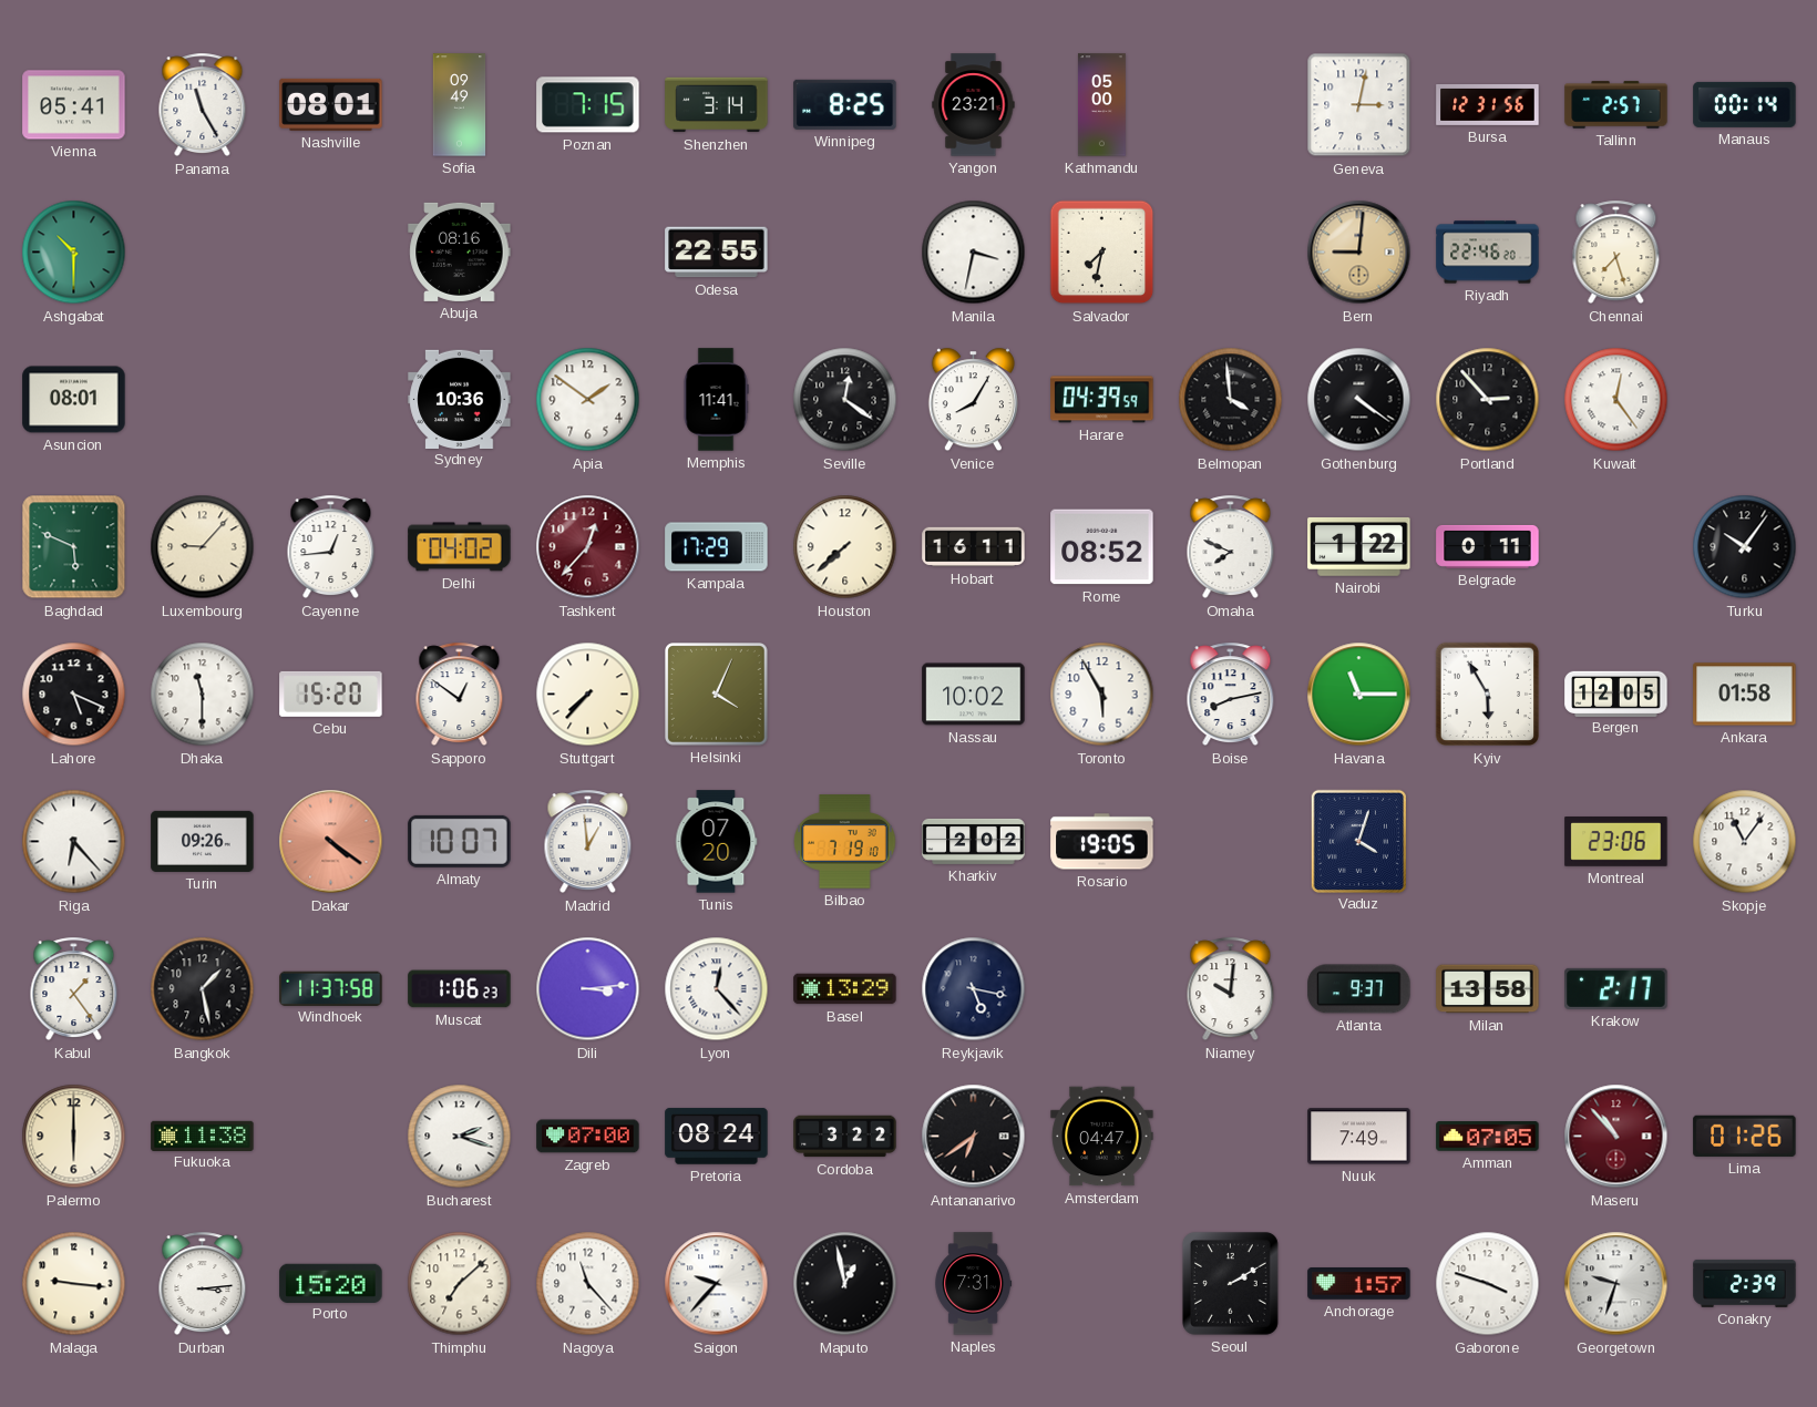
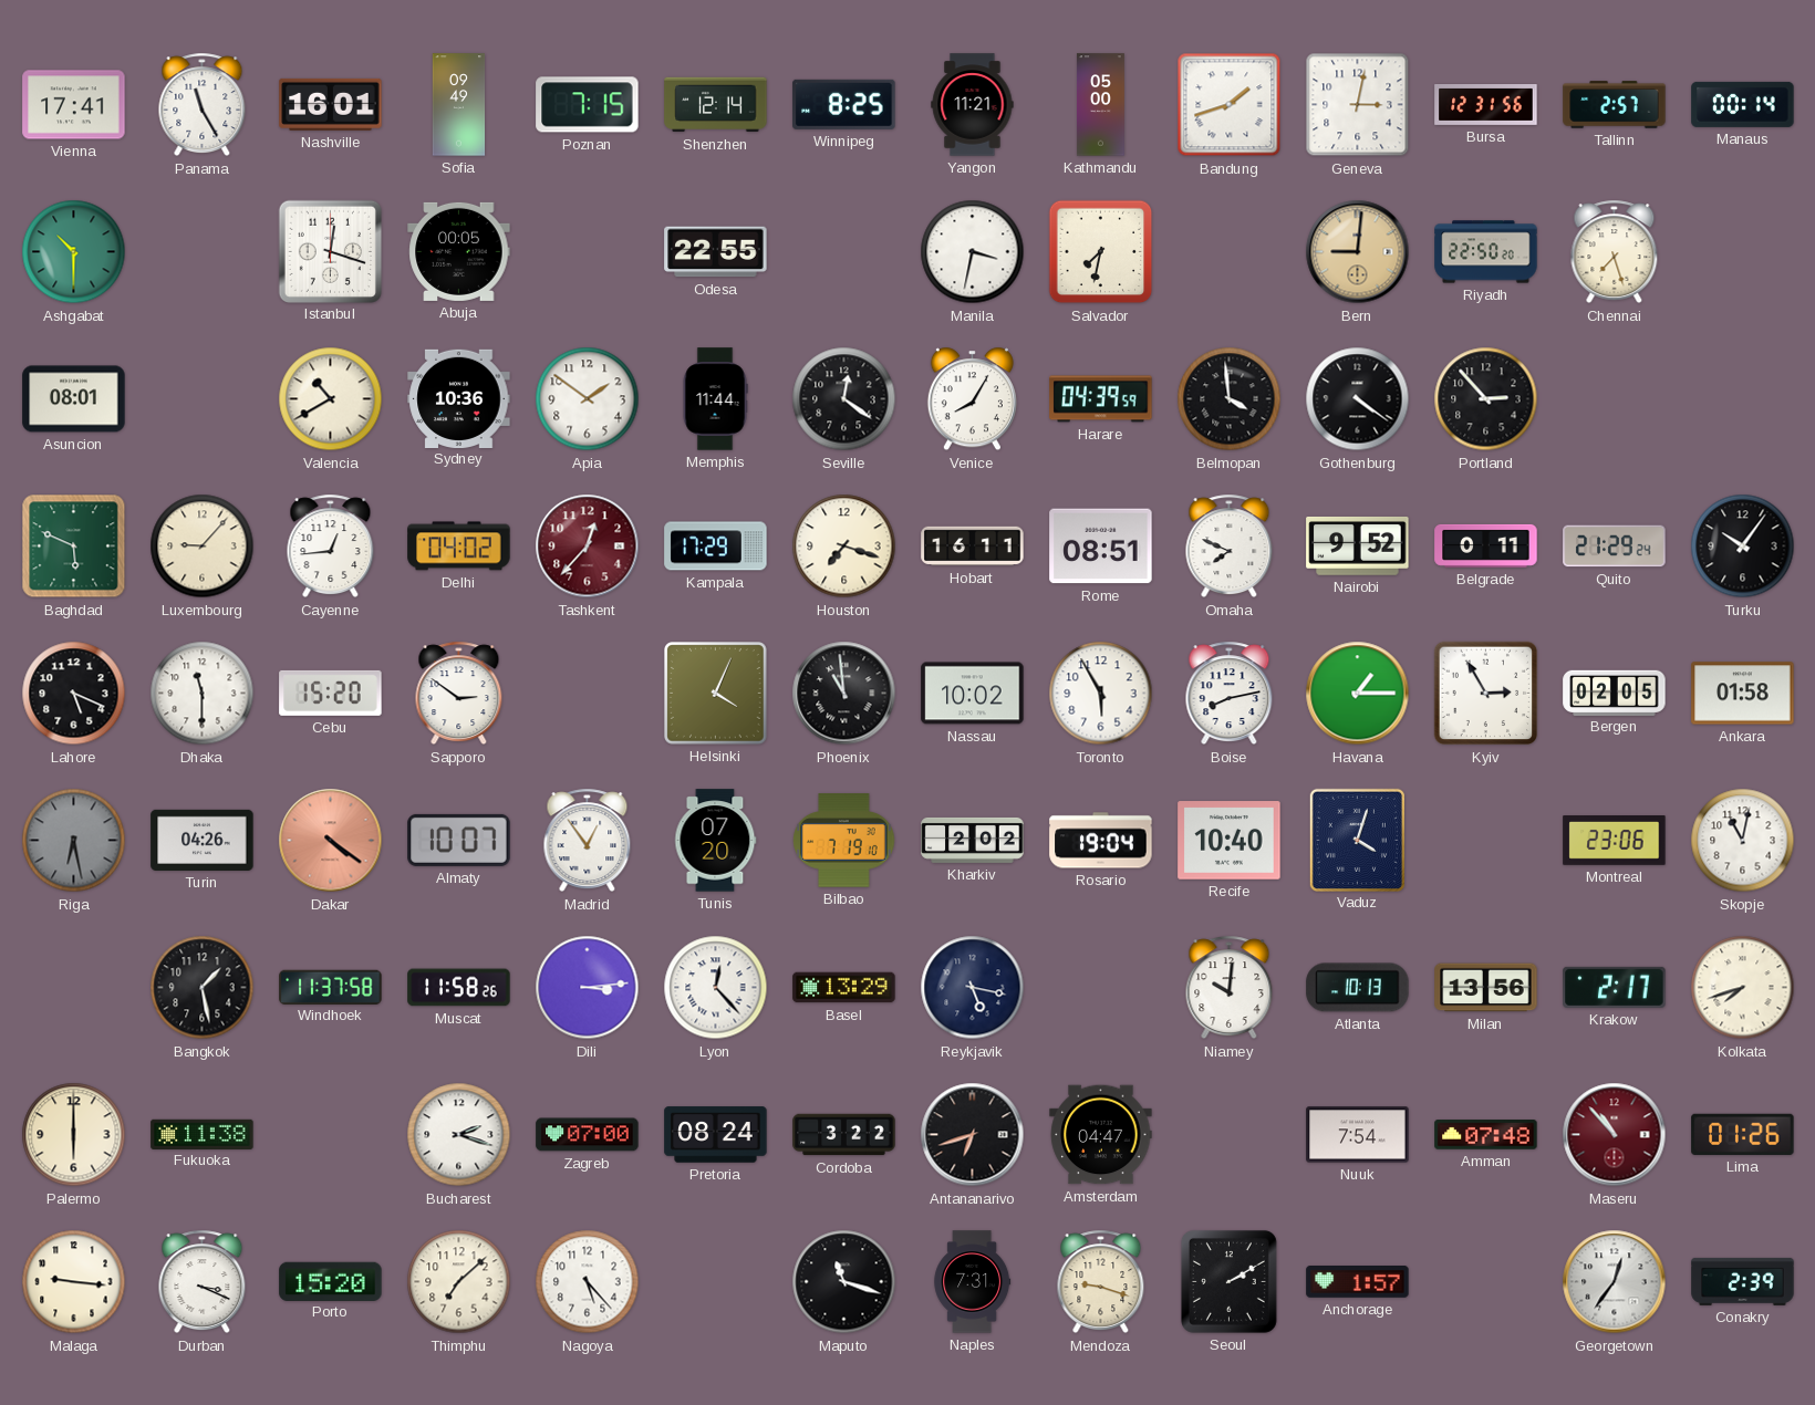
Vienna: 05:41 -> 17:41
Nashville: 08:01 -> 16:01
Shenzhen: 3:14 -> 12:14
Yangon: 23:21 -> 11:21
Bandung: none -> 1:42
Istanbul: none -> 12:18
Abuja: 08:16 -> 00:05
Riyadh: 22:46 -> 22:50
Valencia: none -> 10:40
Memphis: 11:41 -> 11:44
Kuwait: 12:24 -> none
Houston: 7:38 -> 7:18
Rome: 08:52 -> 08:51
Nairobi: 1:22 -> 9:52
Quito: none -> 21:29
Sapporo: 12:51 -> 2:51
Stuttgart: 7:37 -> none
Phoenix: none -> 10:59
Havana: 11:15 -> 1:15
Kyiv: 5:55 -> 2:55
Bergen: 12:05 -> 02:05
Riga: 6:23 -> 6:28
Riga dial: white -> grey
Turin: 09:26 -> 04:26
Madrid: 12:59 -> 12:54
Rosario: 19:05 -> 19:04
Recife: none -> 10:40
Skopje: 11:06 -> 11:02
Kabul: 1:24 -> none
Muscat: 1:06 -> 11:58
Atlanta: 9:37 -> 10:13
Milan: 13:58 -> 13:56
Kolkata: none -> 7:42
Antananarivo: 6:39 -> 6:42
Nuuk: 7:49 -> 7:54
Amman: 07:05 -> 07:48
Durban: 3:14 -> 3:19
Nagoya: 11:23 -> 5:23
Saigon: 9:37 -> none
Maputo: 12:58 -> 11:18
Mendoza: none -> 9:18
Gaborone: 3:48 -> none
Georgetown: 9:33 -> 12:36
